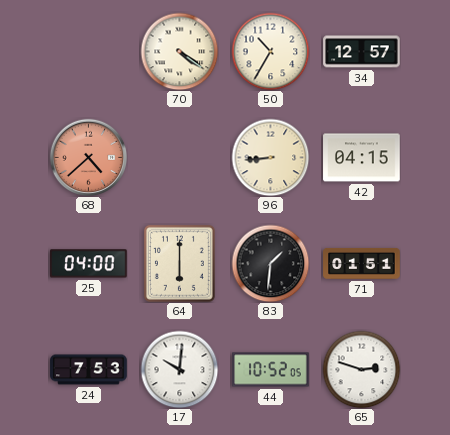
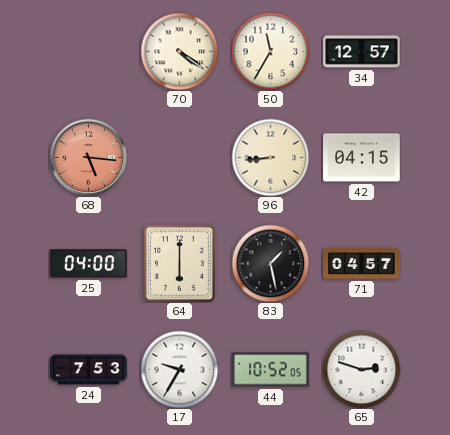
50: 10:35 -> 11:35
68: 4:38 -> 5:16
83: 1:31 -> 1:28
71: 01:51 -> 04:57
17: 10:01 -> 9:35
